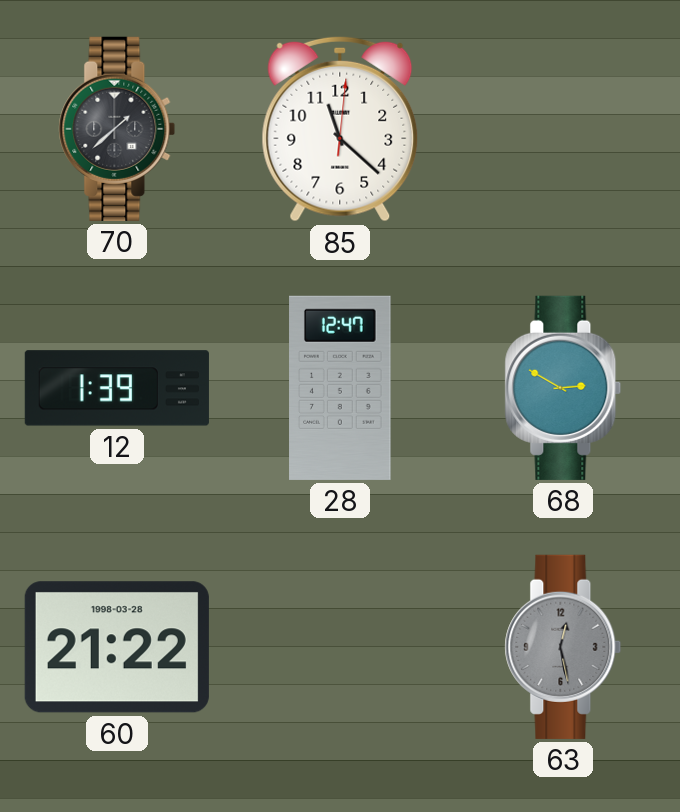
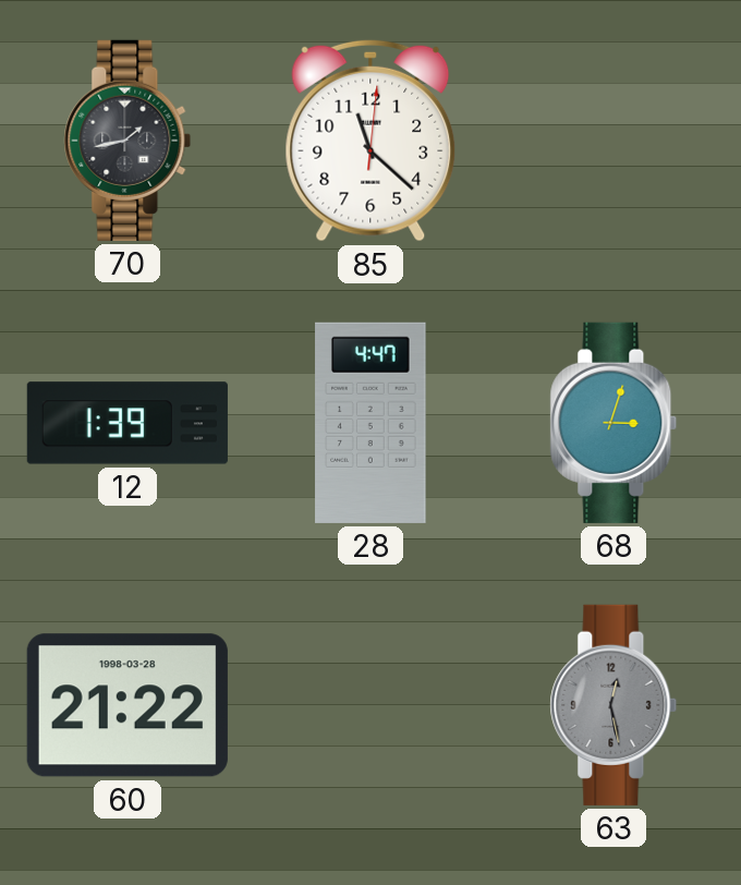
70: 1:38 -> 1:43
28: 12:47 -> 4:47
68: 2:50 -> 3:03
